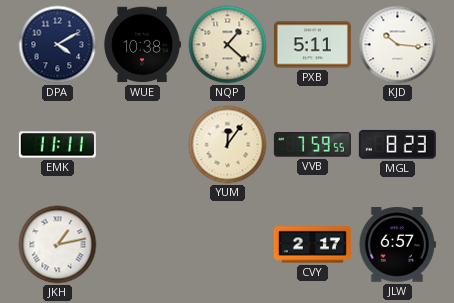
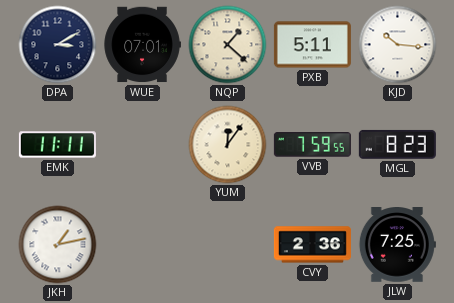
DPA: 4:10 -> 3:10
WUE: 10:38 -> 07:01
CVY: 2:17 -> 2:36
JLW: 6:57 -> 7:25
